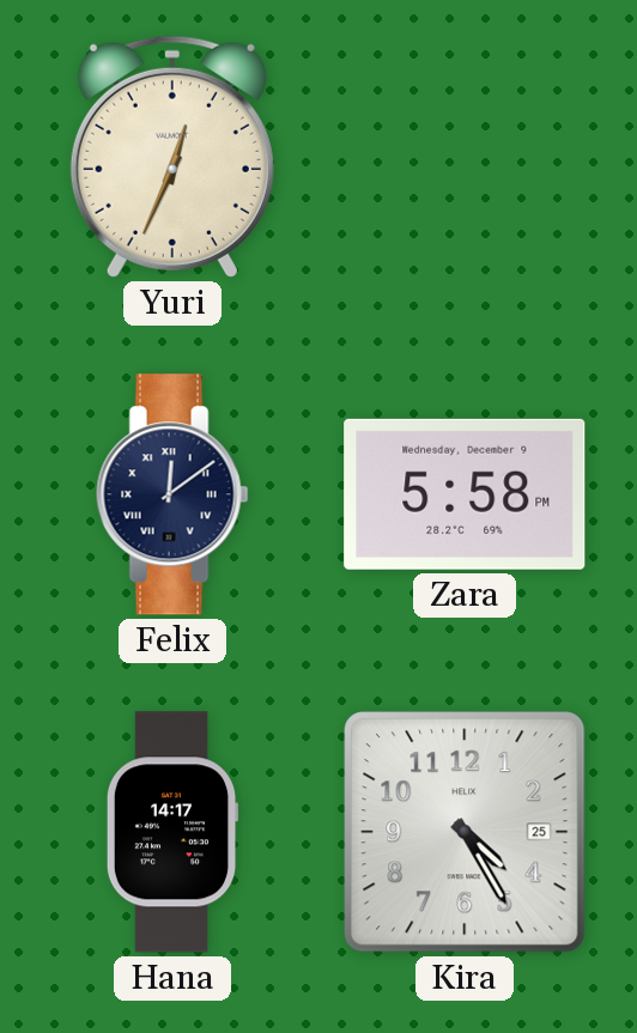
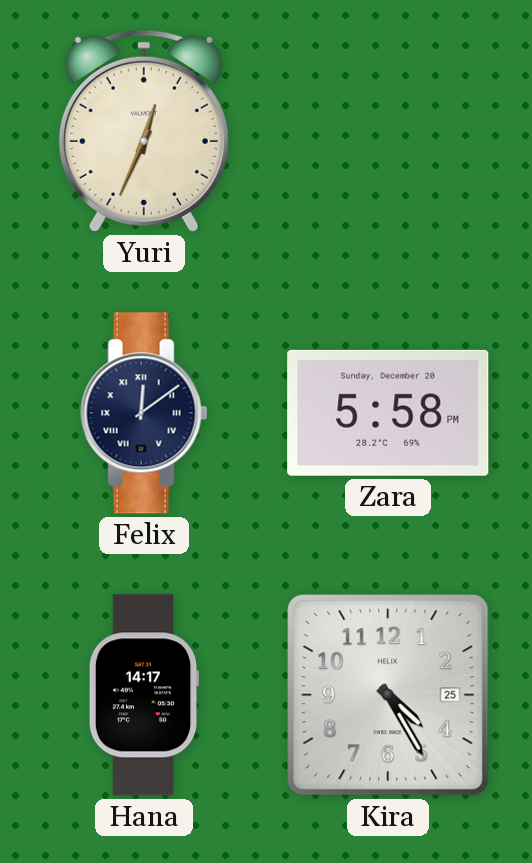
Zara date: Wednesday, December 9 -> Sunday, December 20
